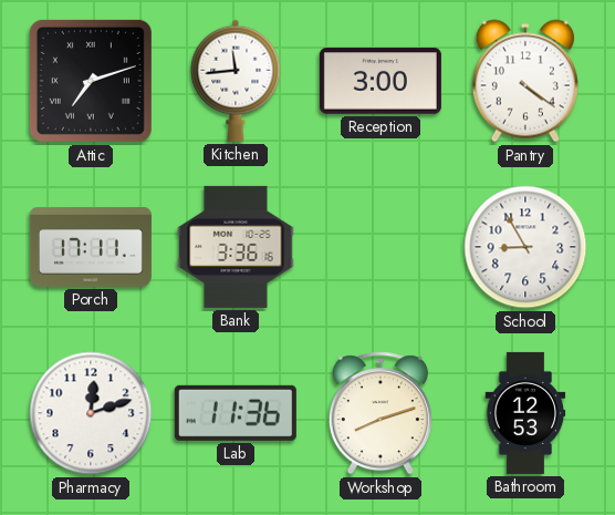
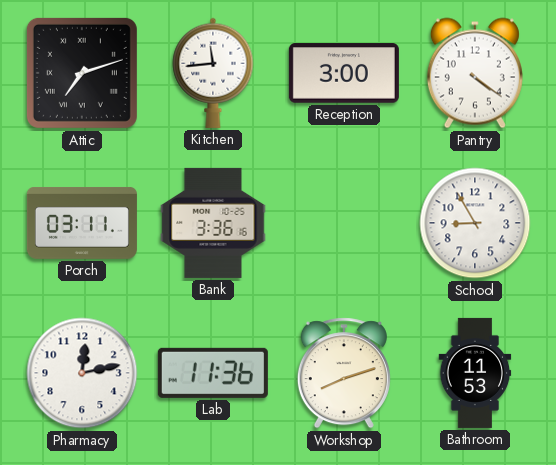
Porch: 17:11 -> 03:11
Pharmacy: 12:12 -> 12:13
Bathroom: 12:53 -> 11:53
